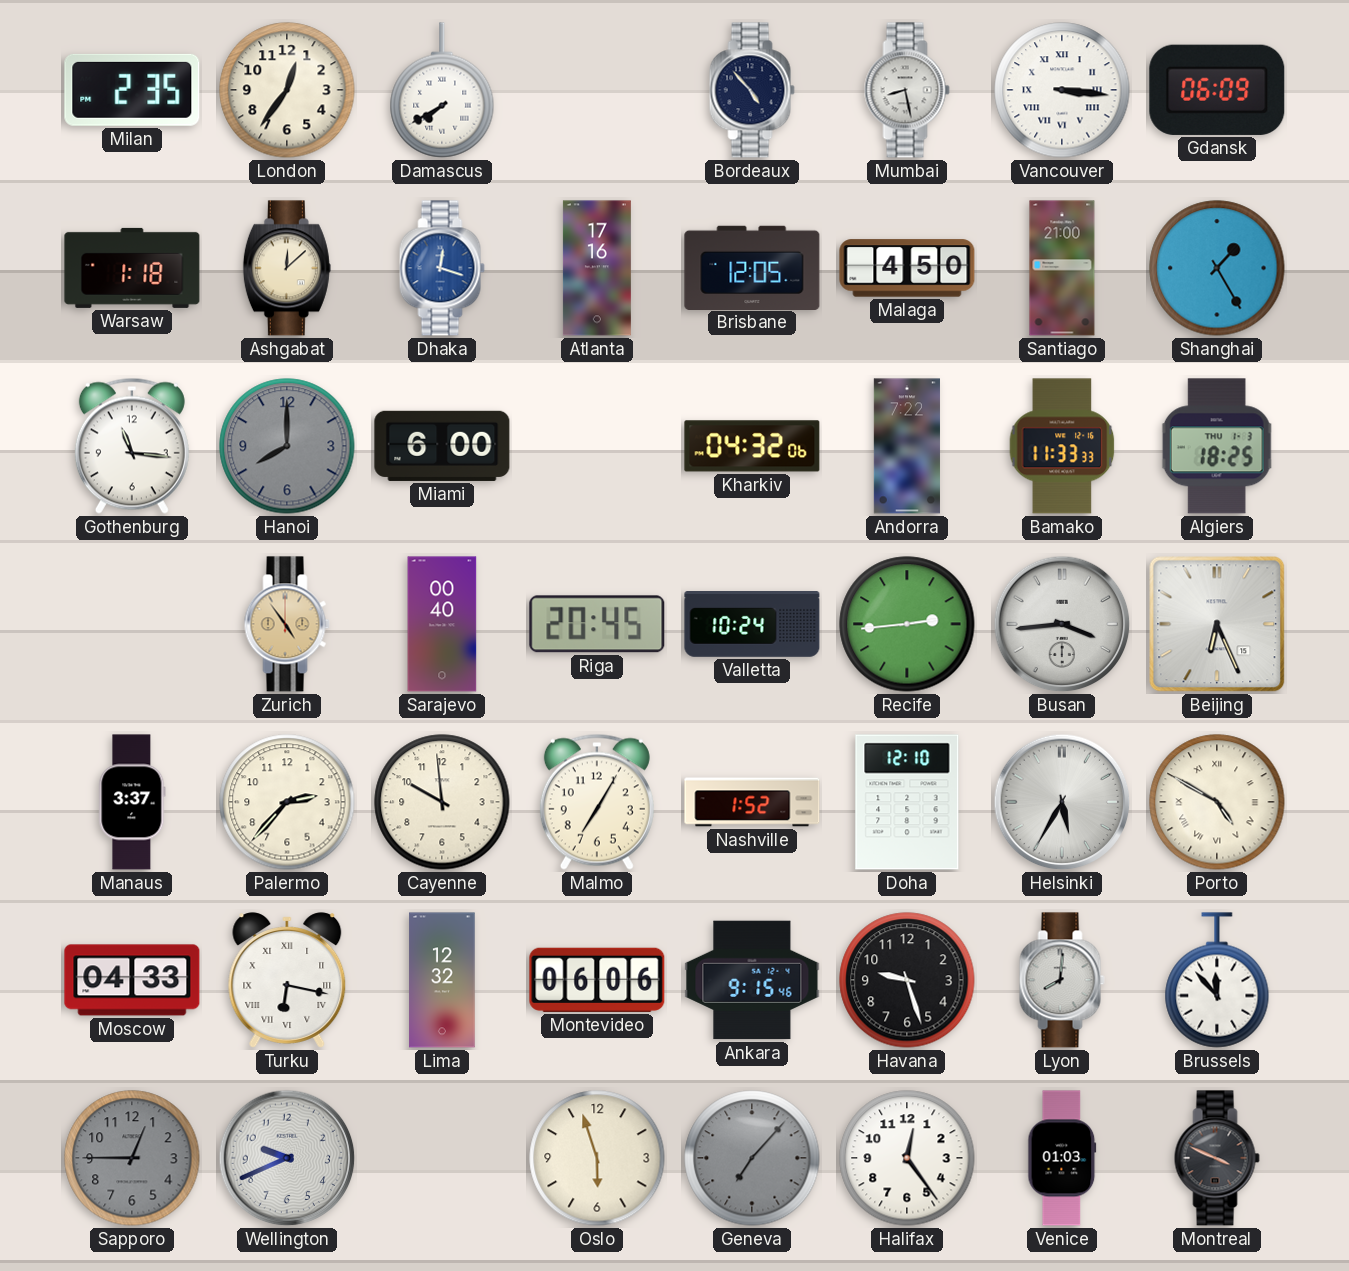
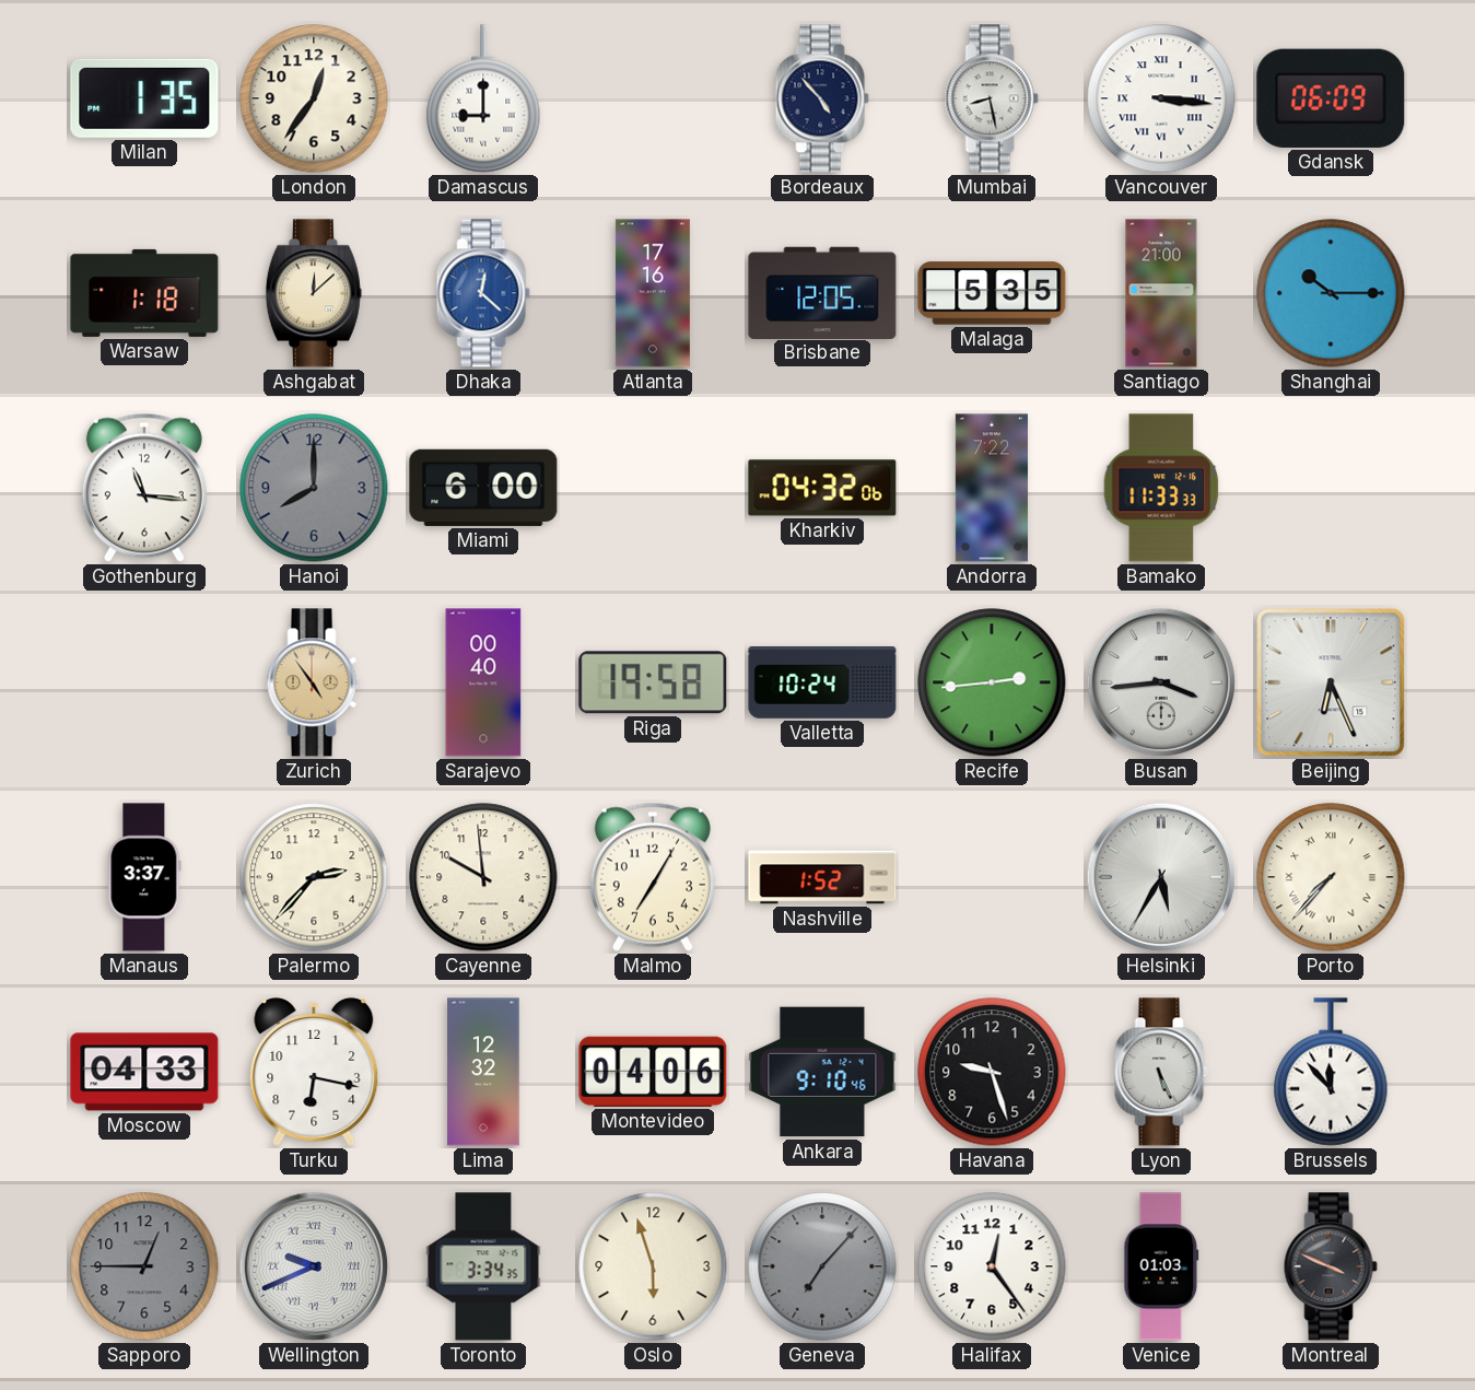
Milan: 2:35 -> 1:35
Damascus: 7:40 -> 9:00
Dhaka: 12:18 -> 12:22
Malaga: 4:50 -> 5:35
Shanghai: 1:25 -> 10:15
Algiers: 18:25 -> none
Riga: 20:45 -> 19:58
Doha: 12:10 -> none
Porto: 4:50 -> 7:37
Turku numerals: Roman -> Arabic
Montevideo: 06:06 -> 04:06
Ankara: 9:15 -> 9:10
Lyon: 8:01 -> 5:26
Wellington numerals: Arabic -> Roman
Toronto: none -> 3:34
